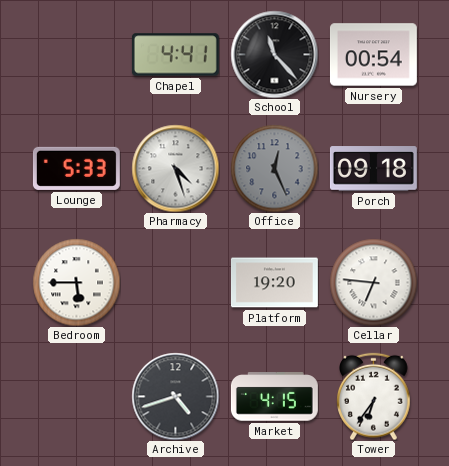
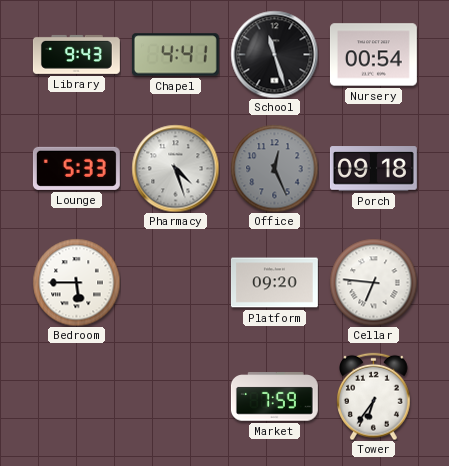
Library: none -> 9:43
School: 11:23 -> 11:27
Platform: 19:20 -> 09:20
Archive: 4:42 -> none
Market: 4:15 -> 7:59
